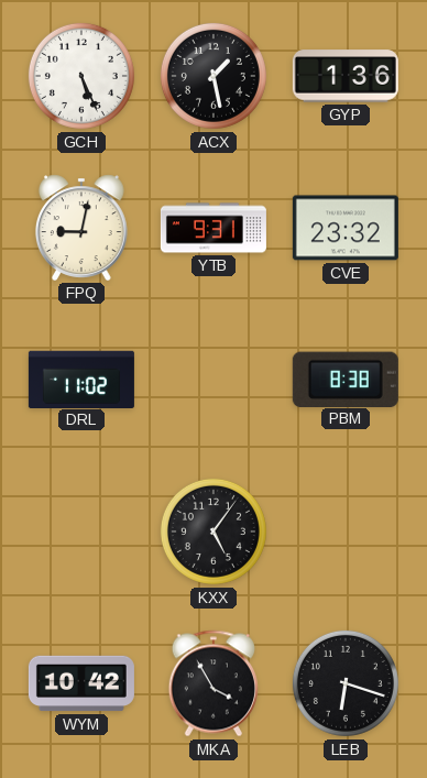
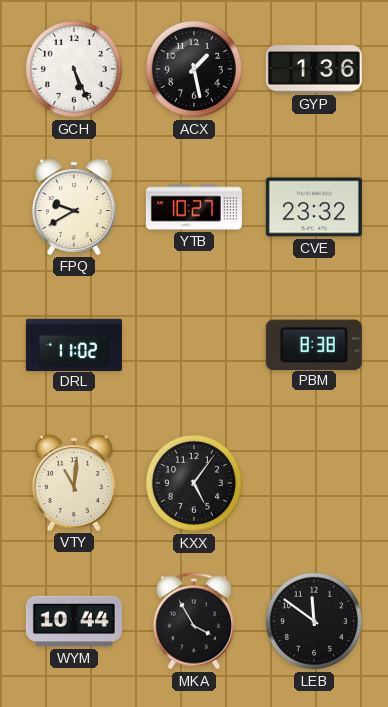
FPQ: 9:02 -> 9:40
YTB: 9:31 -> 10:27
VTY: none -> 11:01
WYM: 10:42 -> 10:44
LEB: 6:18 -> 11:51
